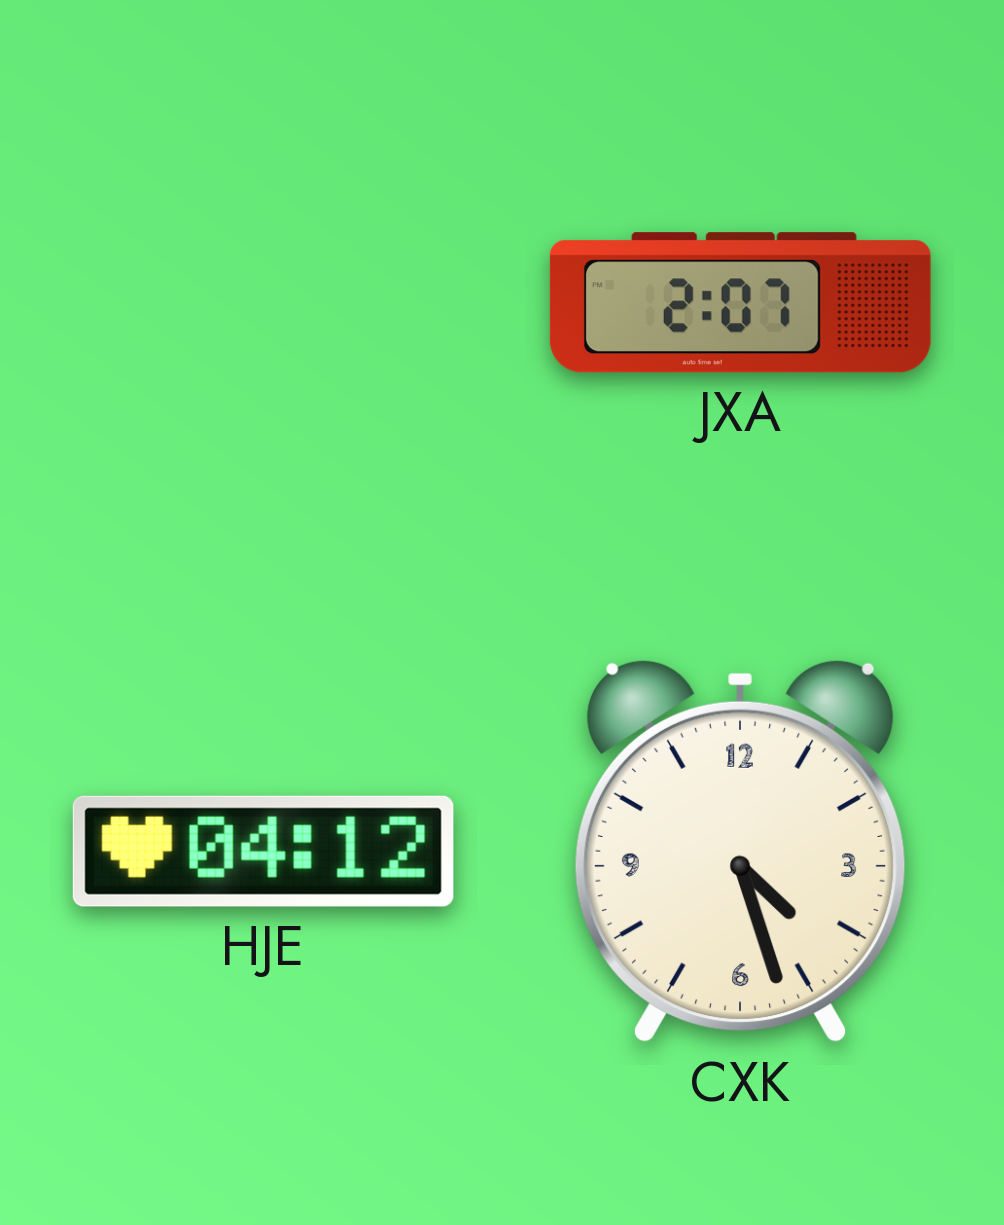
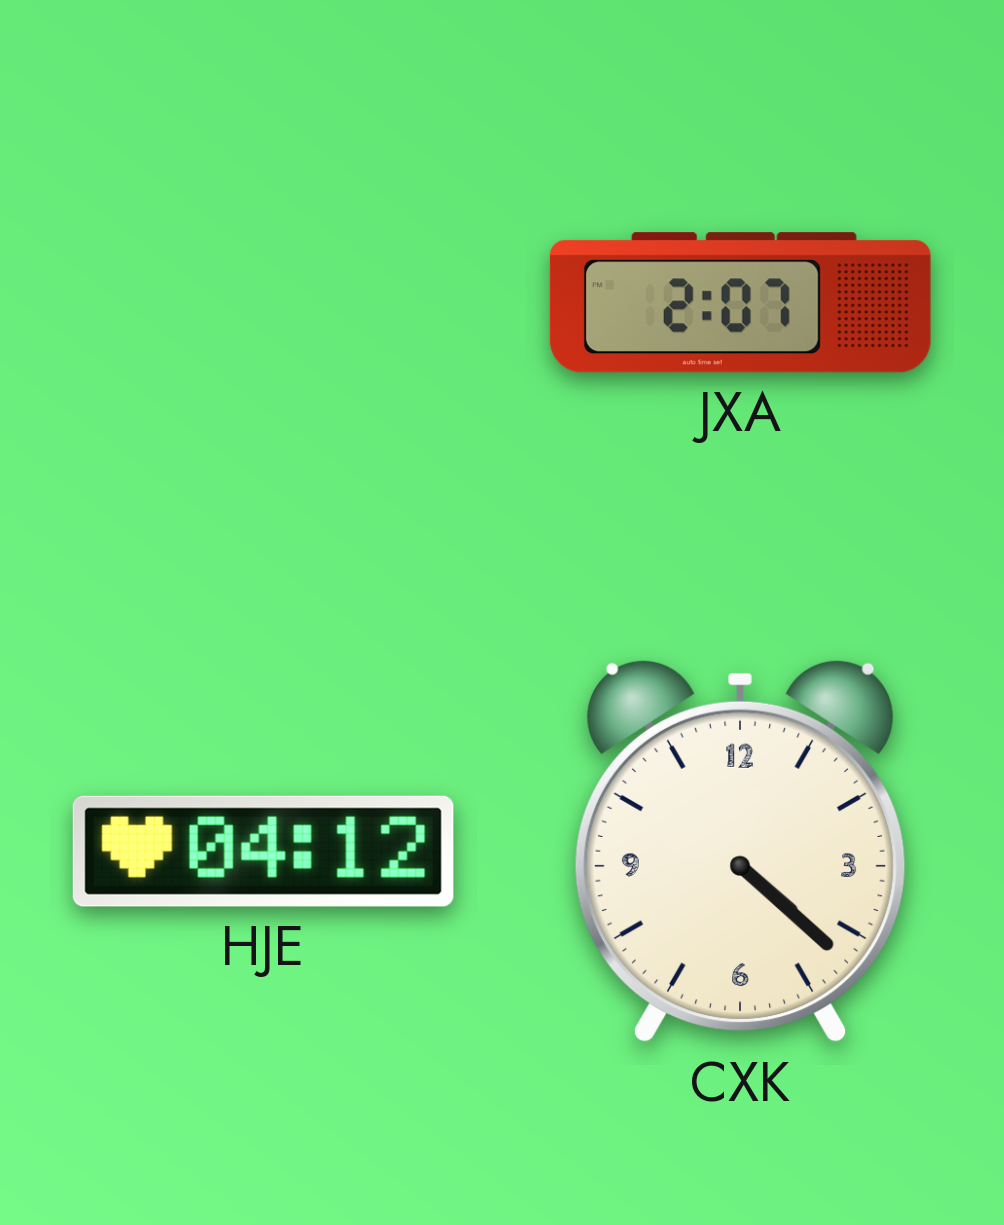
CXK: 4:27 -> 4:22
